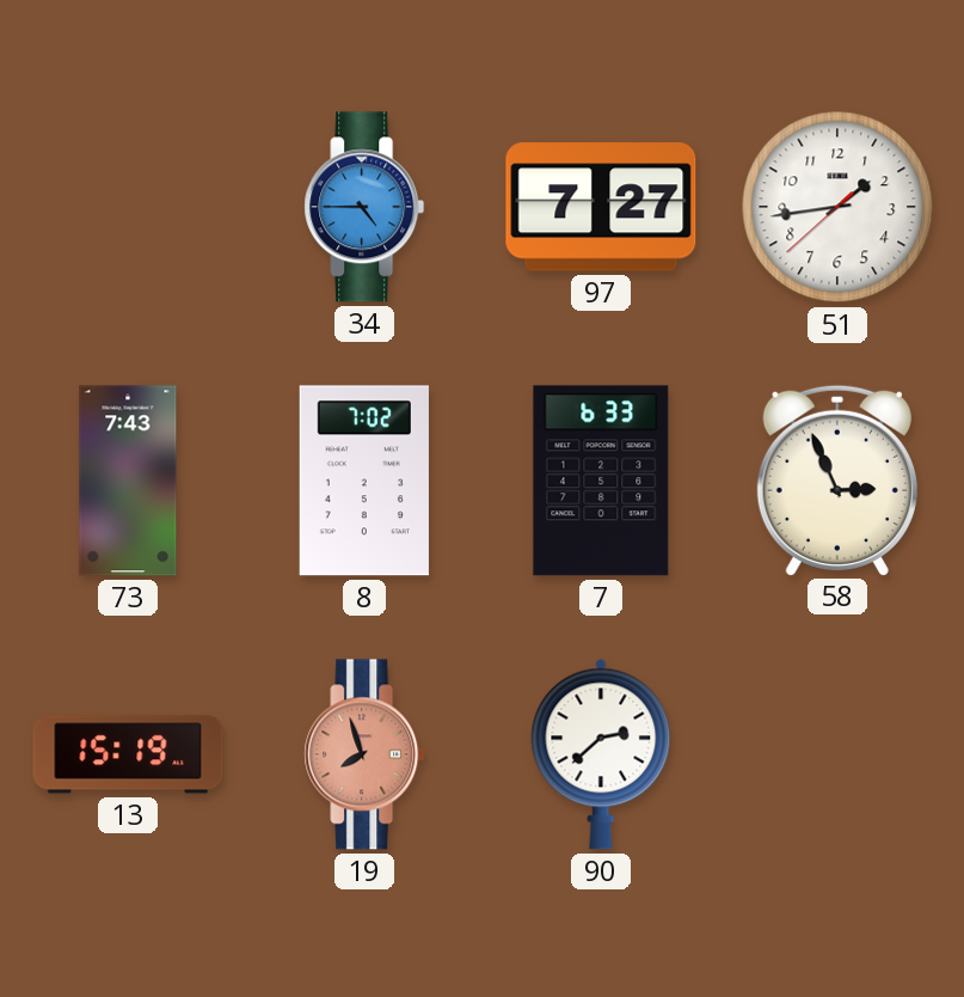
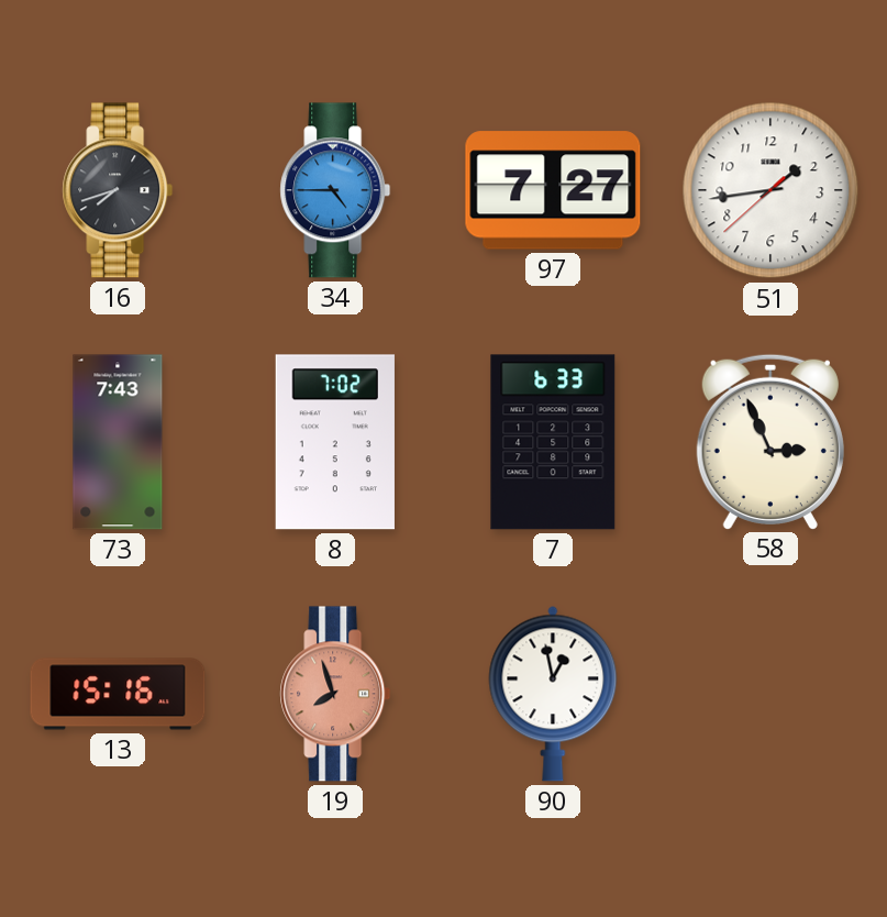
16: none -> 7:42
13: 15:19 -> 15:16
90: 2:38 -> 12:58
